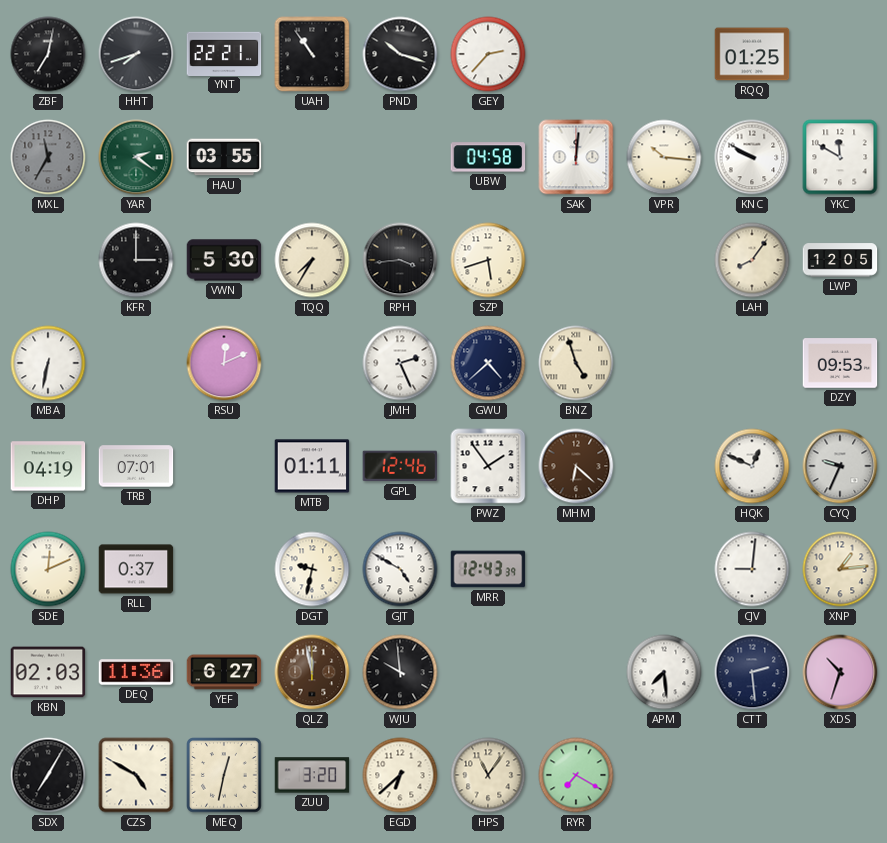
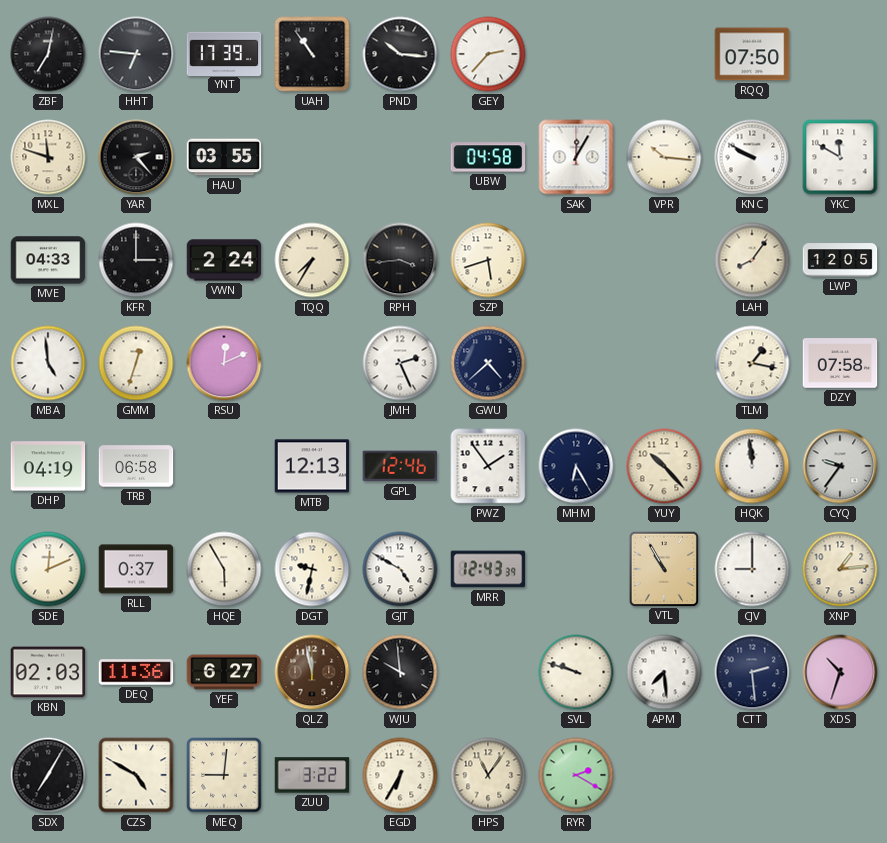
HHT: 7:42 -> 6:46
YNT: 22:21 -> 17:39
PND: 10:18 -> 10:16
RQQ: 01:25 -> 07:50
MXL: 11:35 -> 11:48
MXL dial: grey -> cream
YAR: 2:21 -> 2:23
YAR dial: green -> black
SAK: 12:01 -> 12:05
MVE: none -> 04:33
VWN: 5:30 -> 2:24
MBA: 6:32 -> 4:59
GMM: none -> 12:33
BNZ: 4:57 -> none
TLM: none -> 1:17
DZY: 09:53 -> 07:58
TRB: 07:01 -> 06:58
MTB: 01:11 -> 12:13
MHM: 6:22 -> 6:25
MHM dial: brown -> navy
YUY: none -> 10:23
HQK: 12:49 -> 11:59
CYQ: 9:34 -> 9:36
HQE: none -> 5:55
VTL: none -> 10:55
CJV: 9:01 -> 9:00
SVL: none -> 9:48
MEQ: 12:32 -> 9:01
ZUU: 3:20 -> 3:22
EGD: 6:38 -> 6:35
RYR: 7:20 -> 2:20
